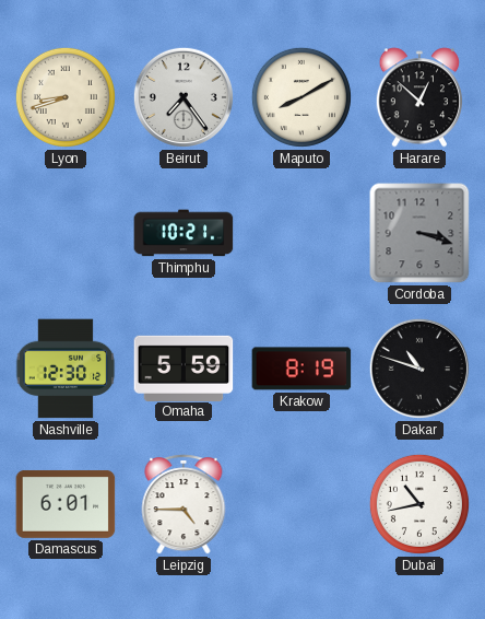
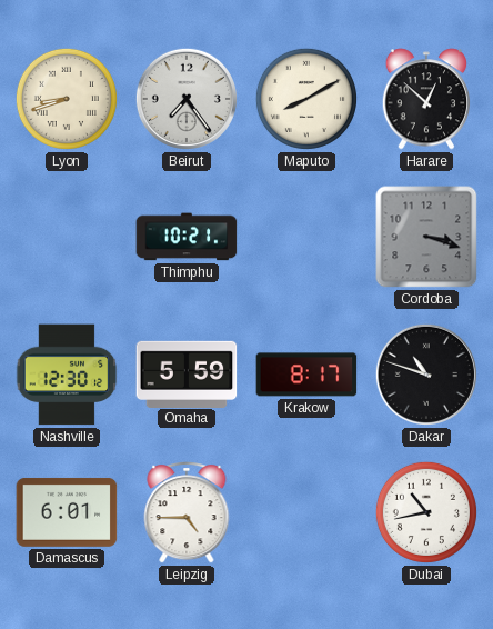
Krakow: 8:19 -> 8:17
